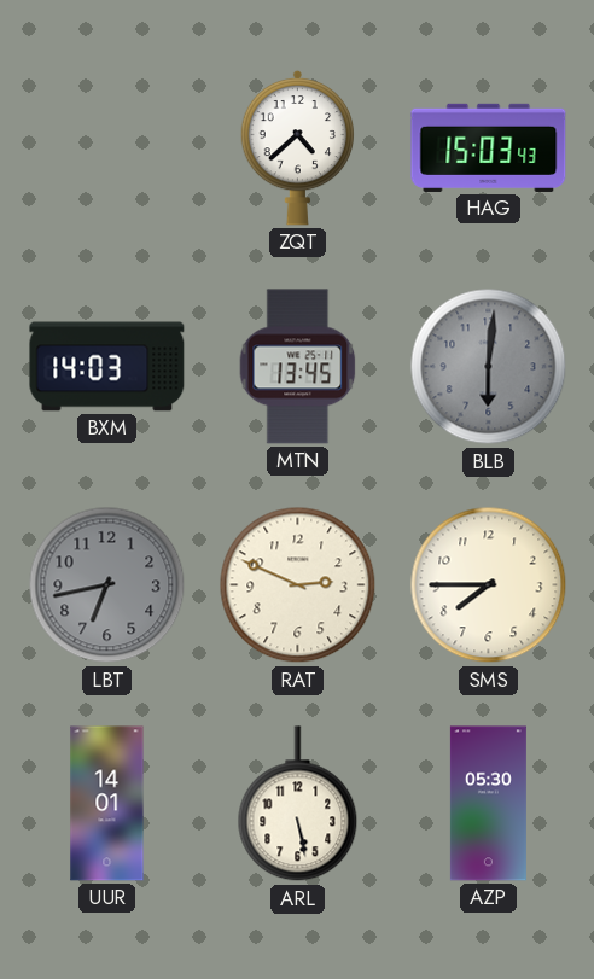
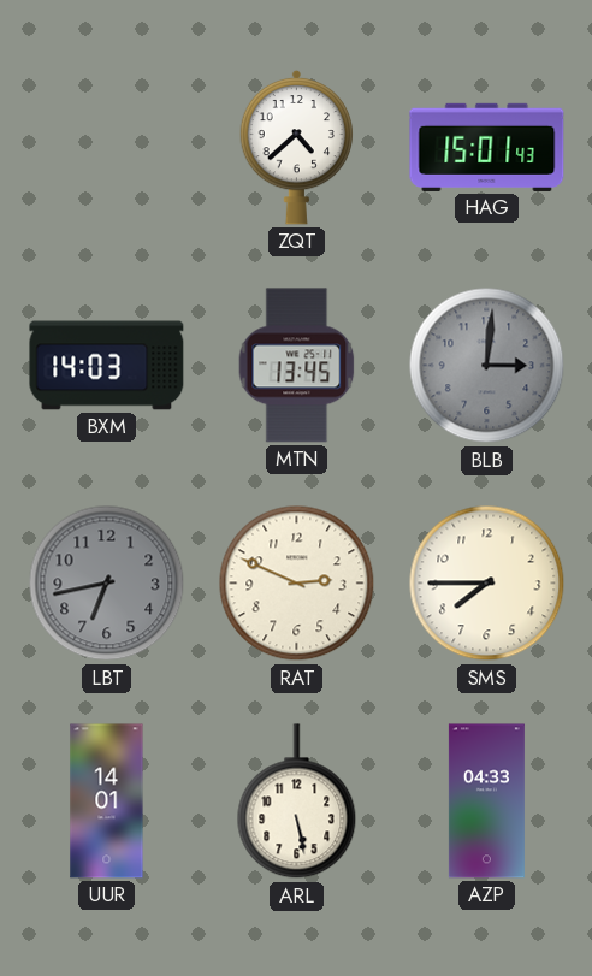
HAG: 15:03 -> 15:01
BLB: 6:01 -> 3:01
AZP: 05:30 -> 04:33
